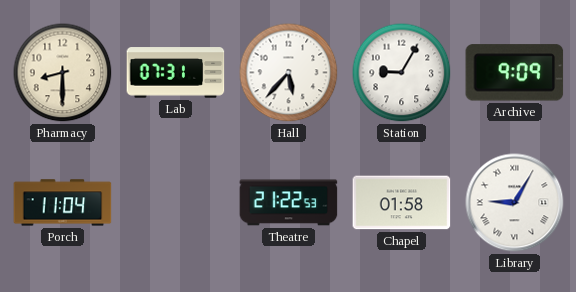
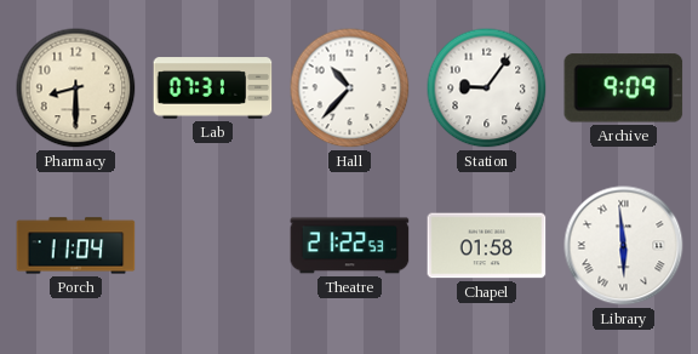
Hall: 5:37 -> 10:37
Station: 9:05 -> 9:06
Library: 9:05 -> 5:59
